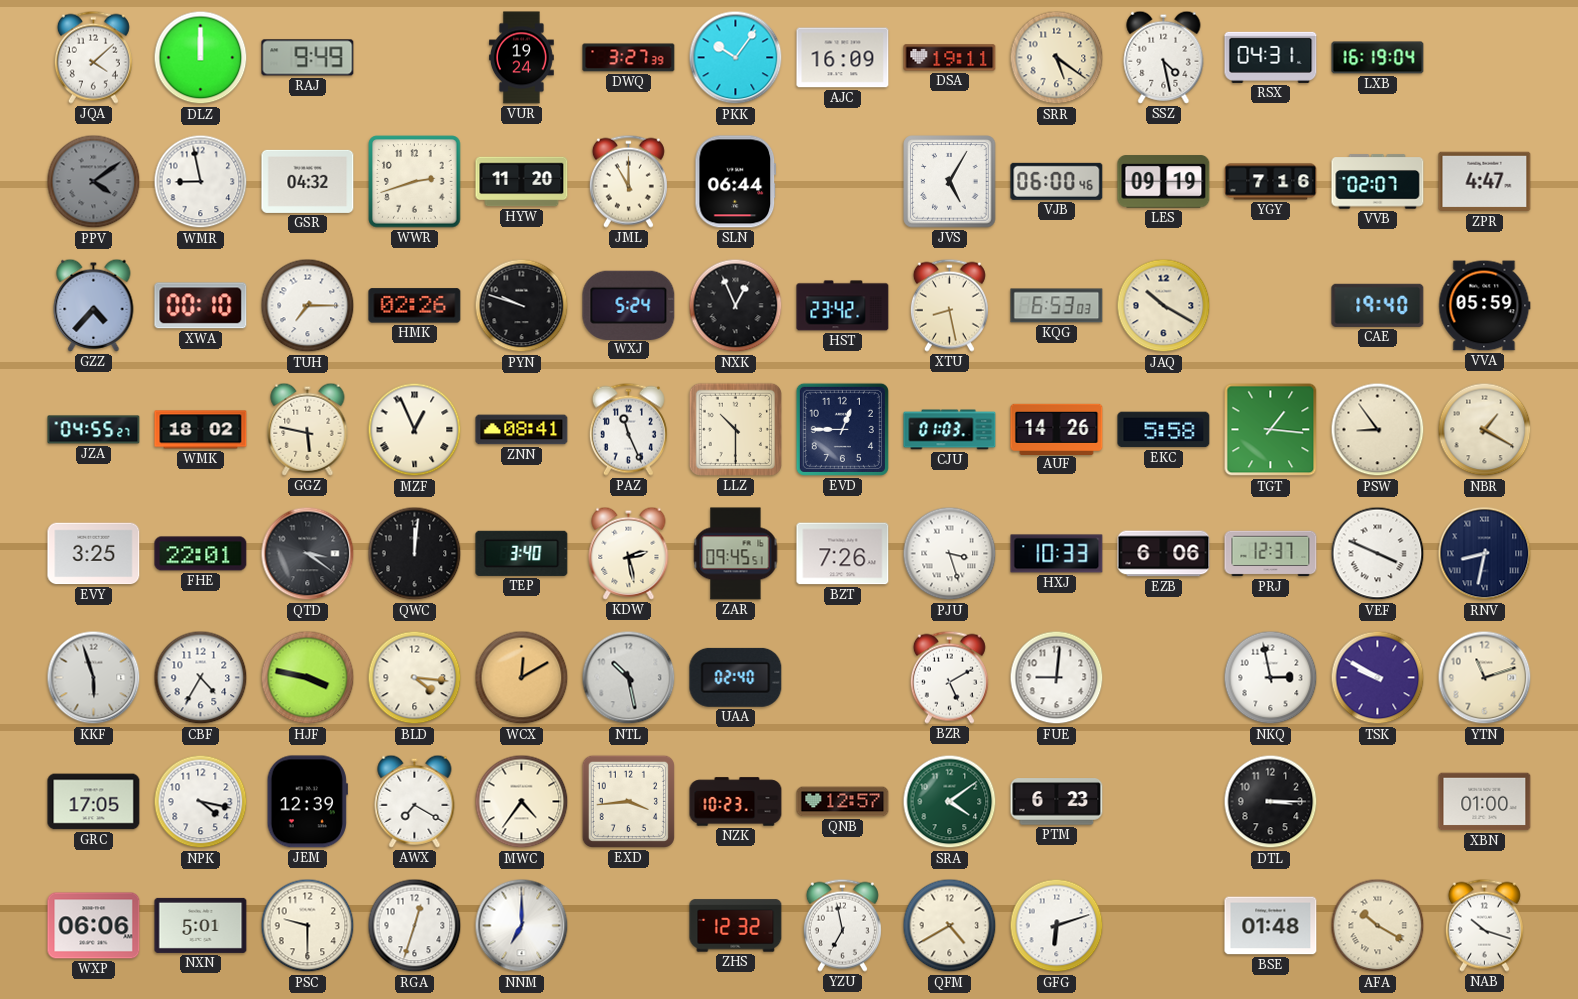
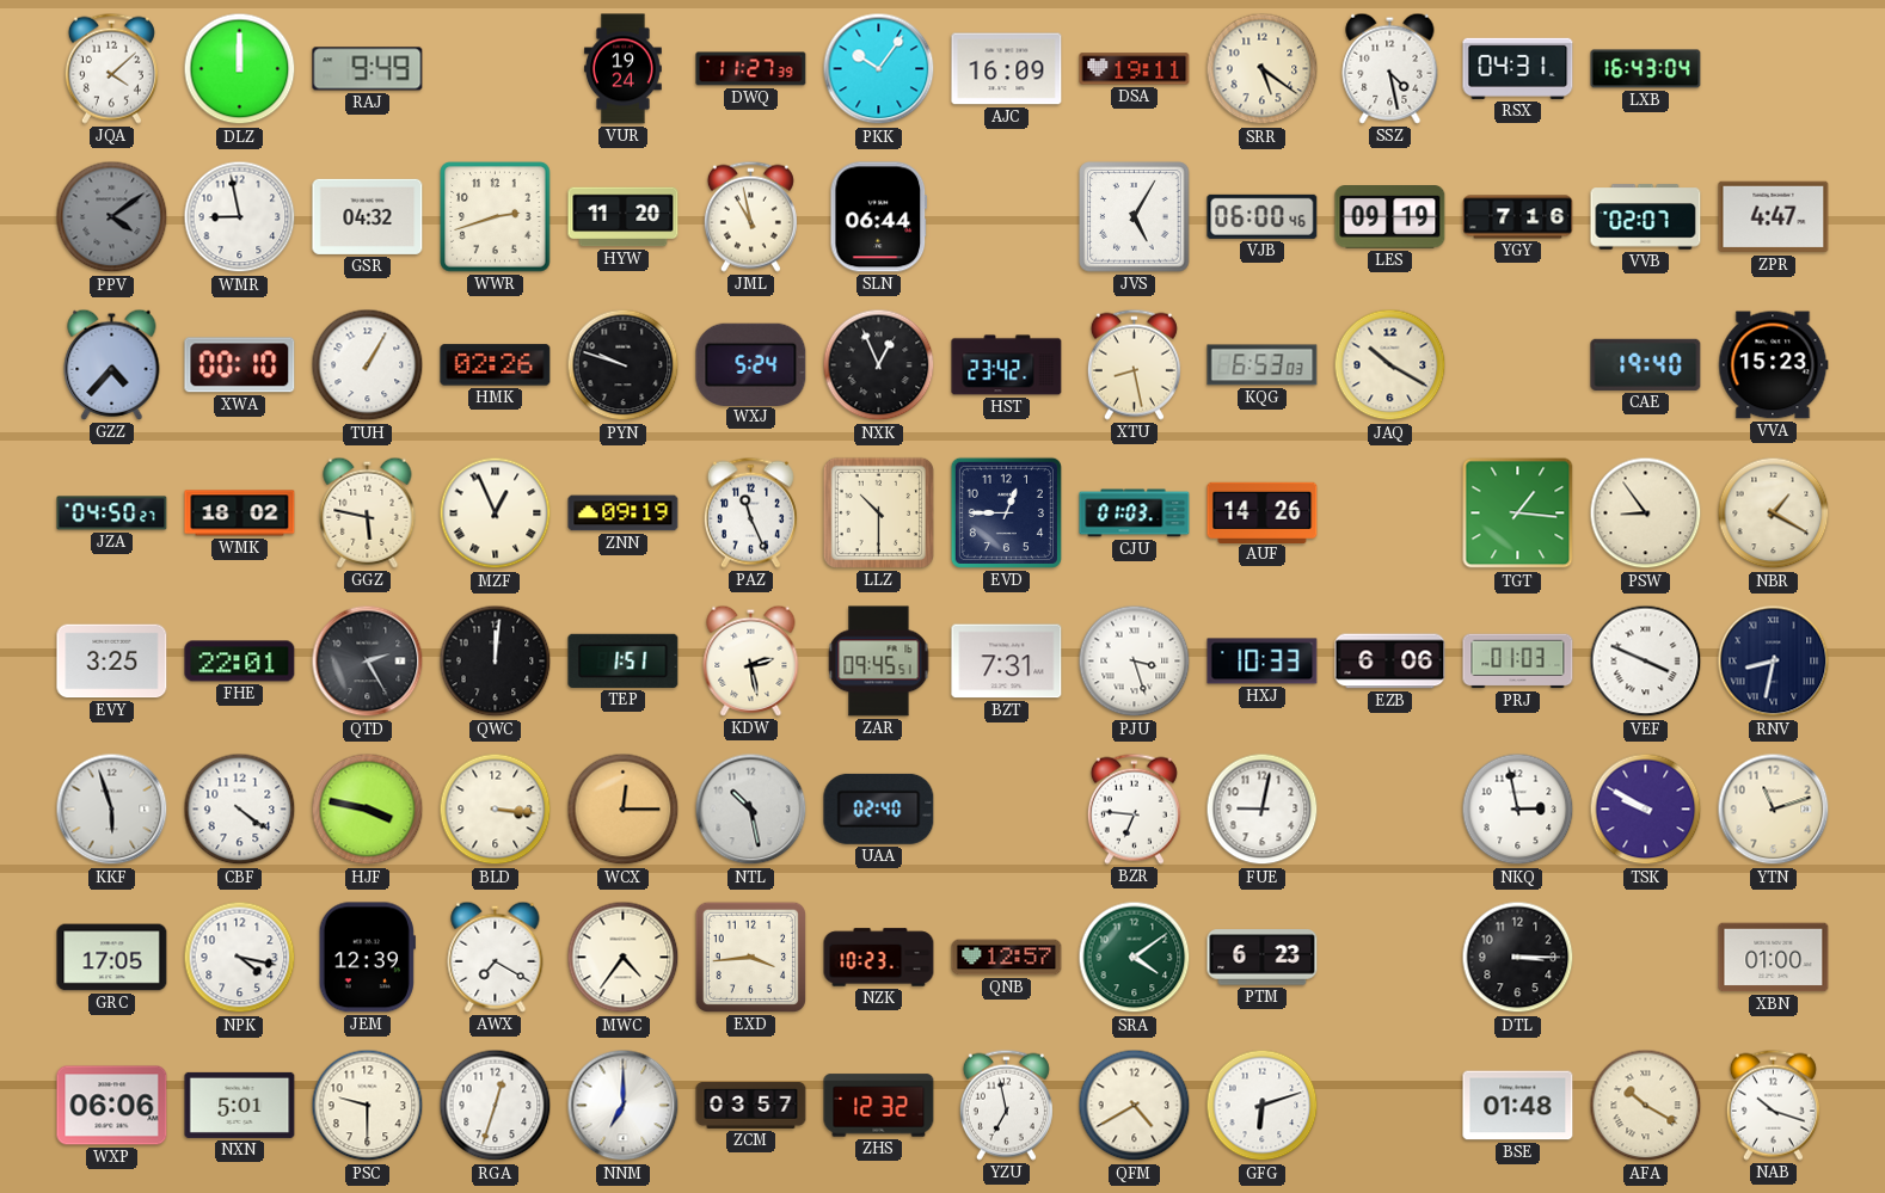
DWQ: 3:27 -> 11:27
LXB: 16:19 -> 16:43
JML: 11:00 -> 10:58
TUH: 7:15 -> 1:05
VVA: 05:59 -> 15:23
JZA: 04:55 -> 04:50
ZNN: 08:41 -> 09:19
EKC: 5:58 -> none
QTD: 3:21 -> 2:25
TEP: 3:40 -> 1:51
BZT: 7:26 -> 7:31
PRJ: 12:37 -> 01:03
CBF: 4:35 -> 4:21
BLD: 4:16 -> 3:16
WCX: 12:10 -> 12:15
BZR: 5:10 -> 6:46
FUE: 9:01 -> 9:02
ZCM: none -> 03:57
